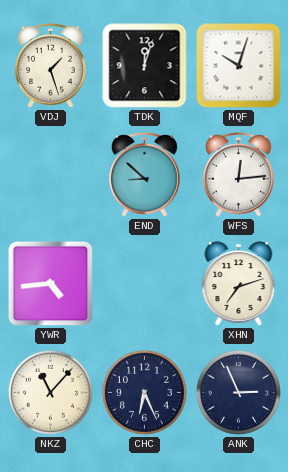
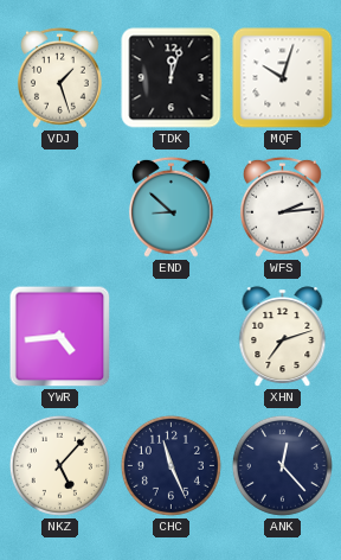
WFS: 12:14 -> 2:14
NKZ: 11:07 -> 5:07
CHC: 6:26 -> 11:26
ANK: 2:56 -> 12:23
